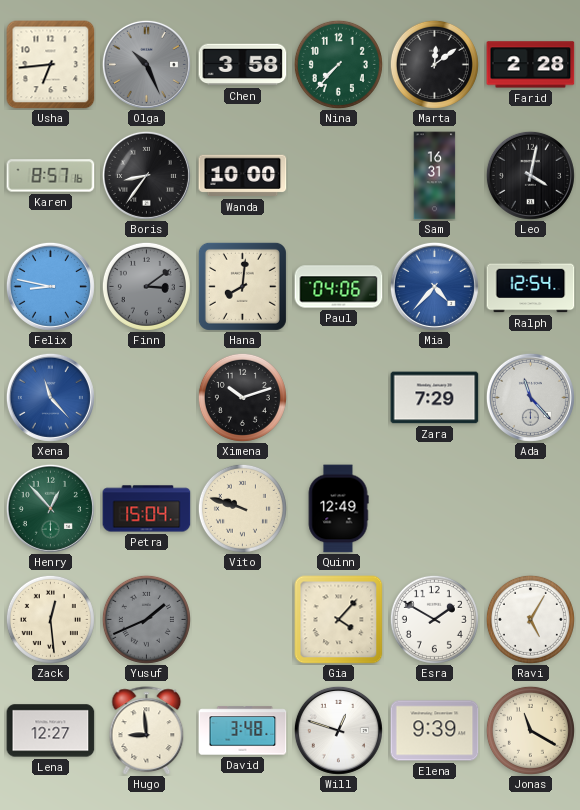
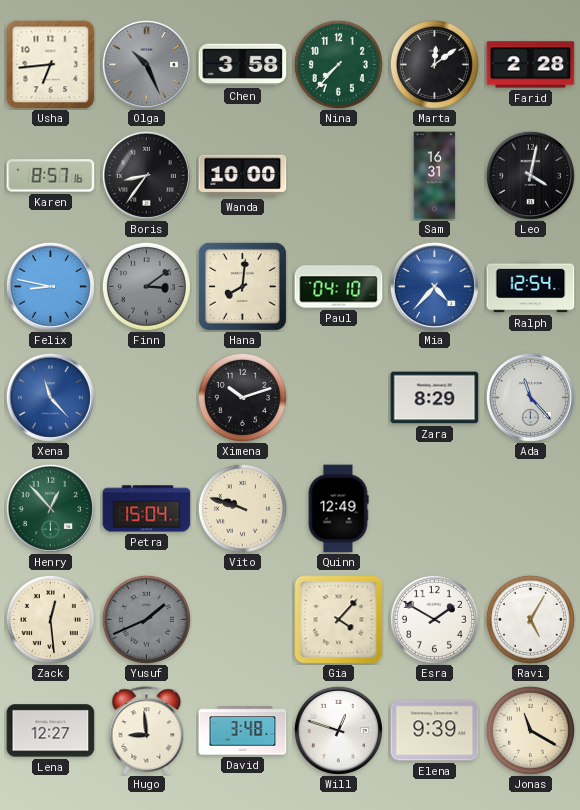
Paul: 04:06 -> 04:10
Zara: 7:29 -> 8:29
